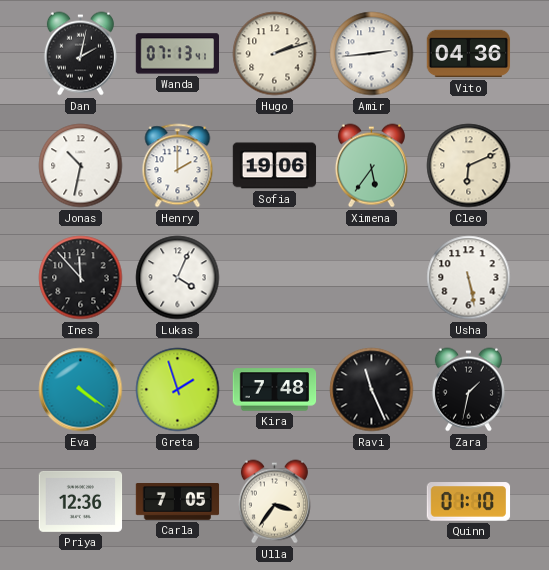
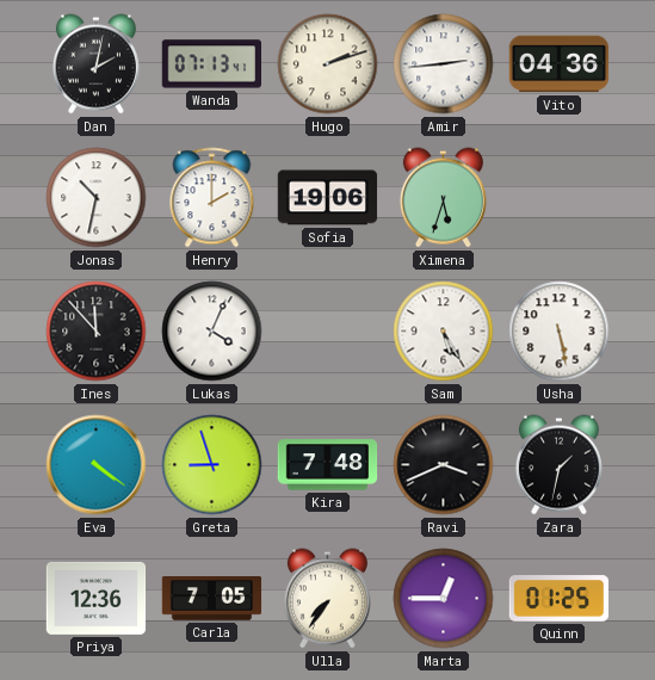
Ximena: 5:36 -> 5:33
Cleo: 6:11 -> none
Sam: none -> 5:25
Greta: 1:57 -> 8:57
Ravi: 11:26 -> 3:41
Ulla: 3:36 -> 7:36
Marta: none -> 12:45
Quinn: 01:10 -> 01:25
